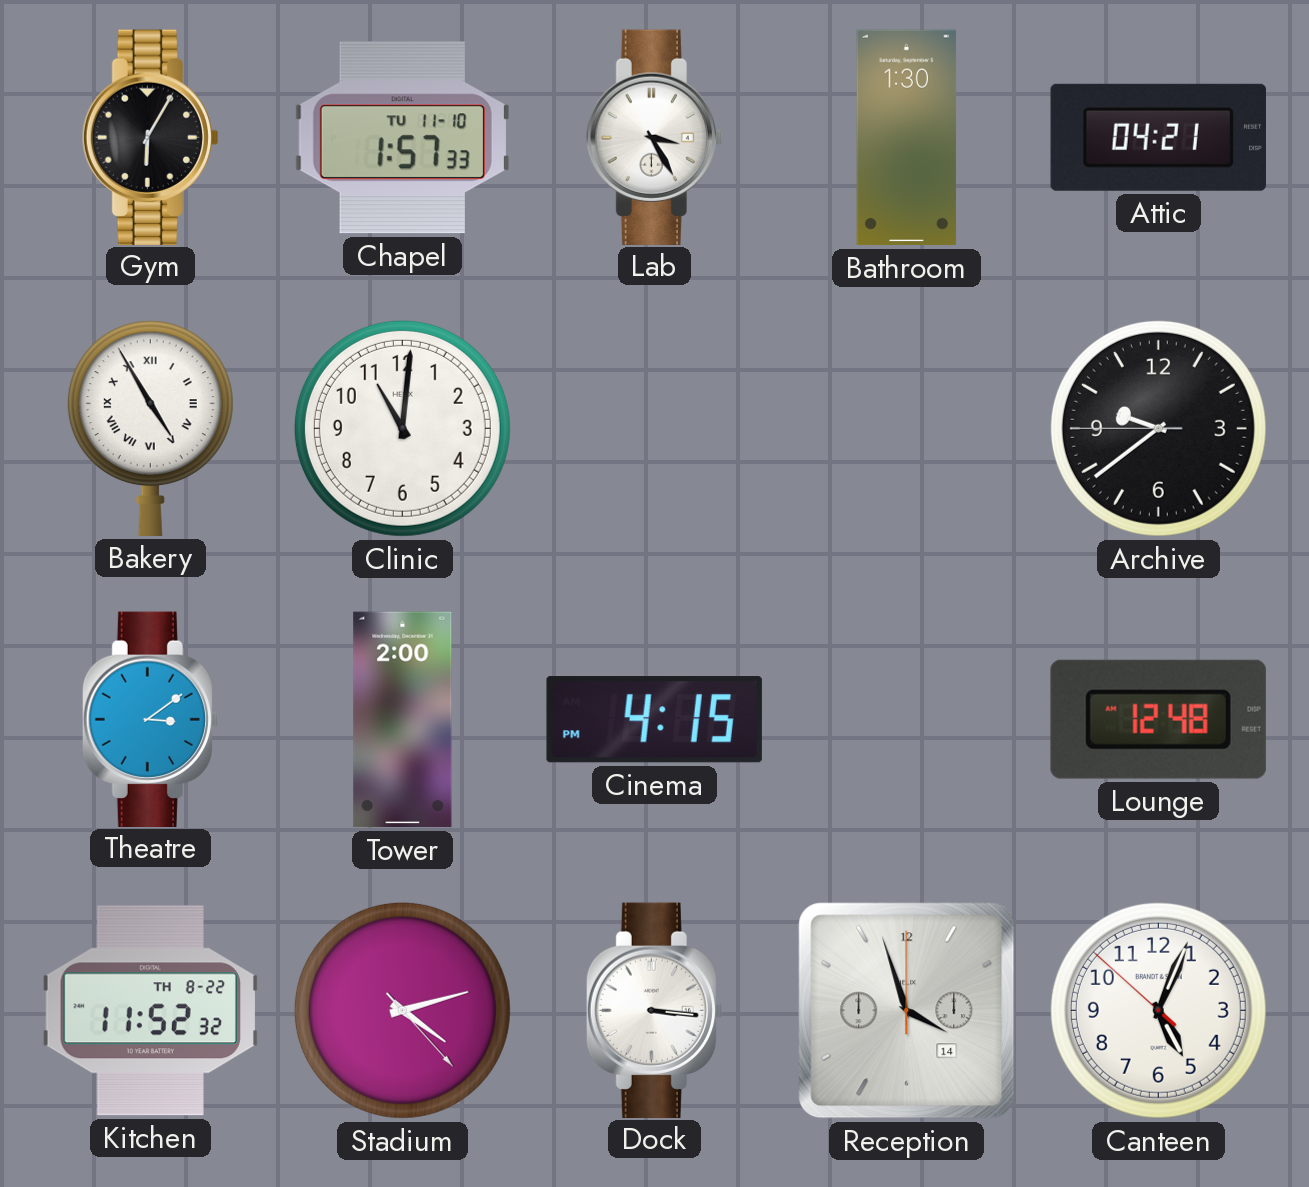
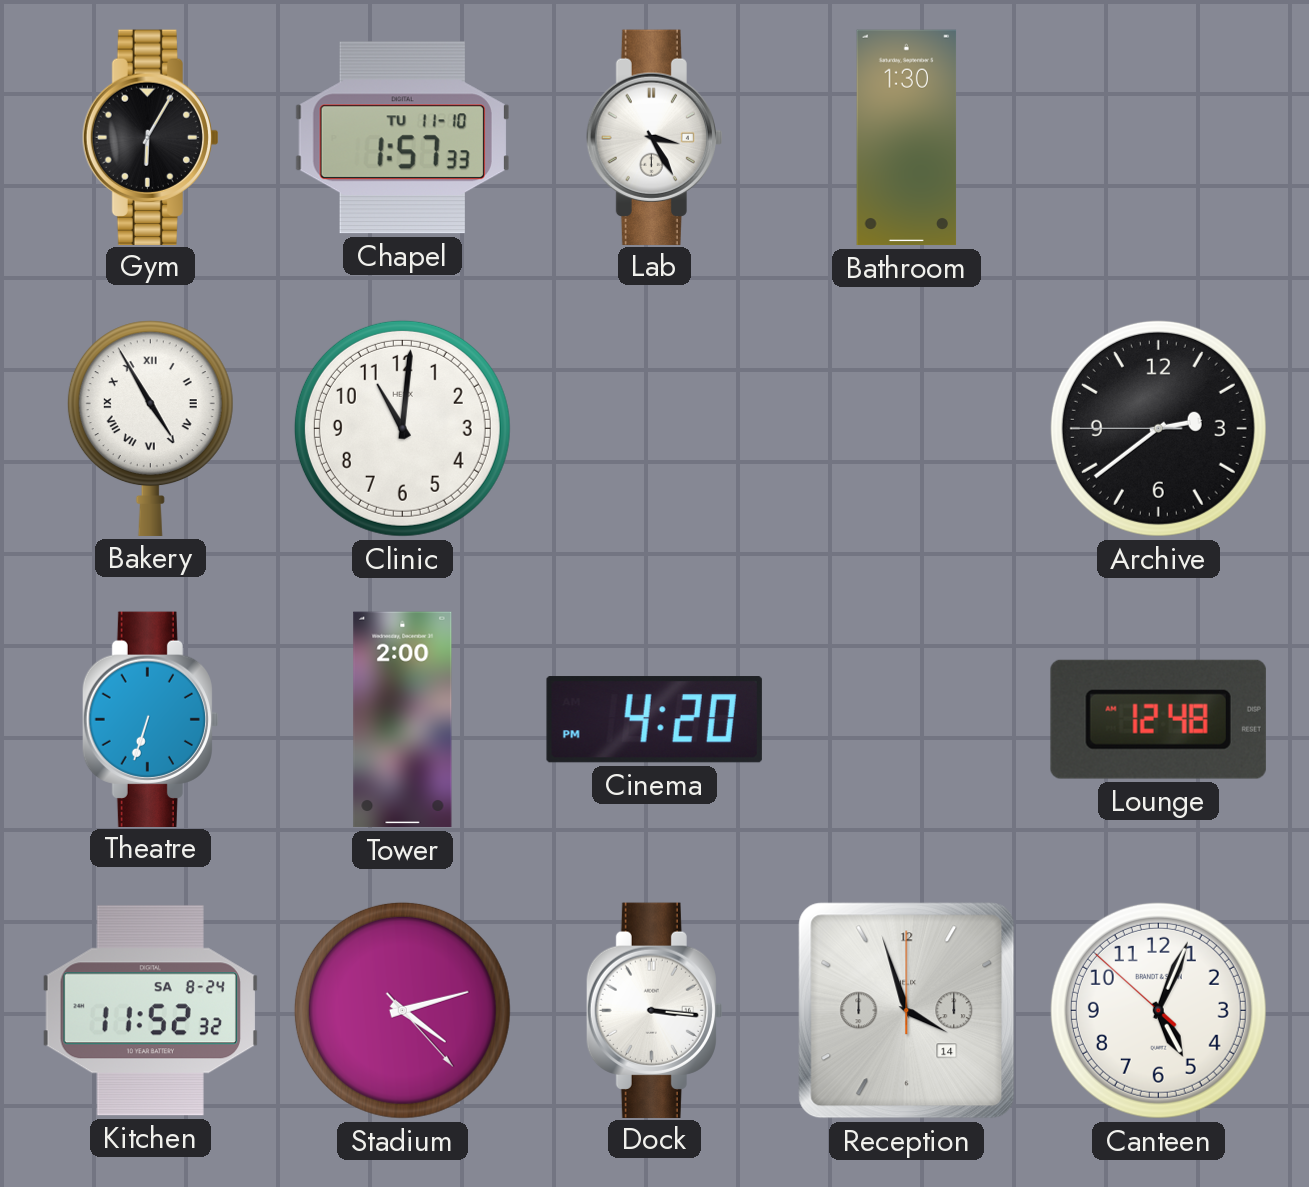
Attic: 04:21 -> none
Archive: 9:38 -> 2:38
Theatre: 3:09 -> 6:33
Cinema: 4:15 -> 4:20
Kitchen date: TH 8-22 -> SA 8-24
